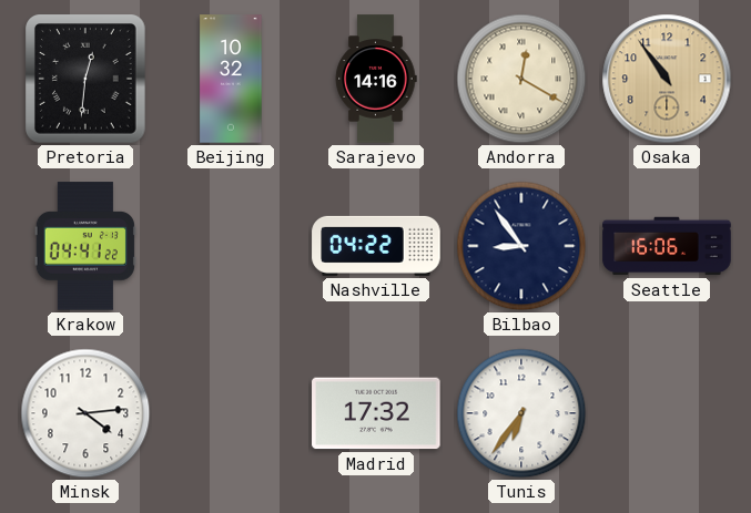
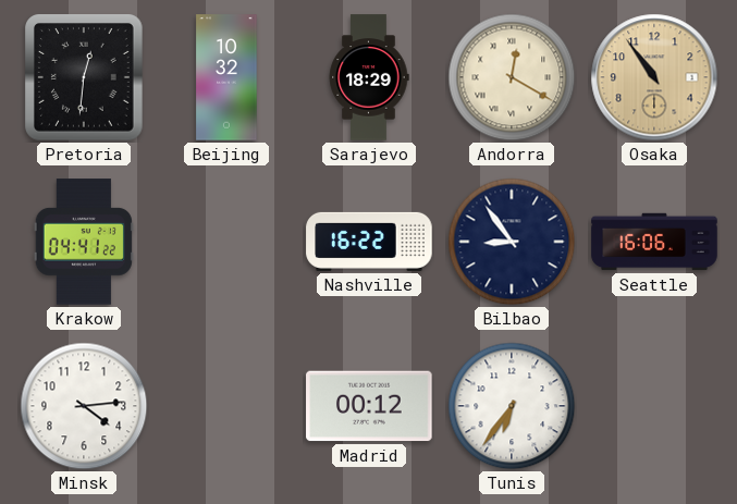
Sarajevo: 14:16 -> 18:29
Nashville: 04:22 -> 16:22
Madrid: 17:32 -> 00:12
